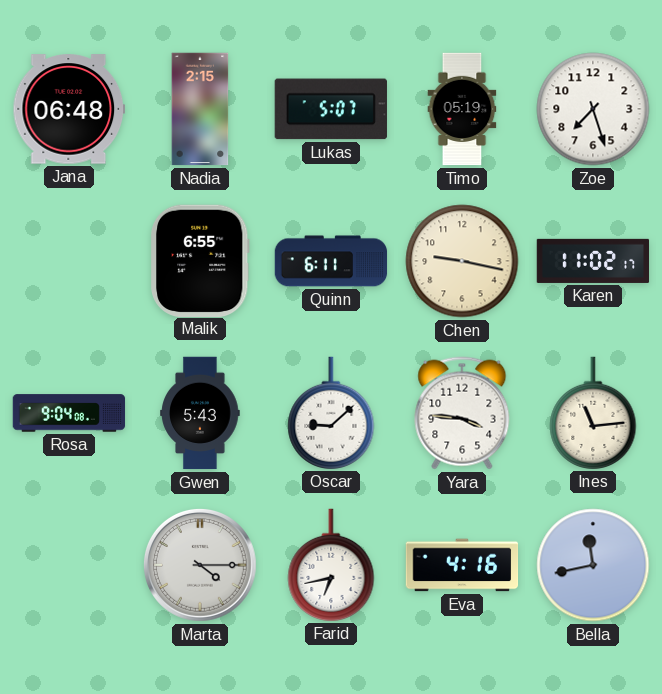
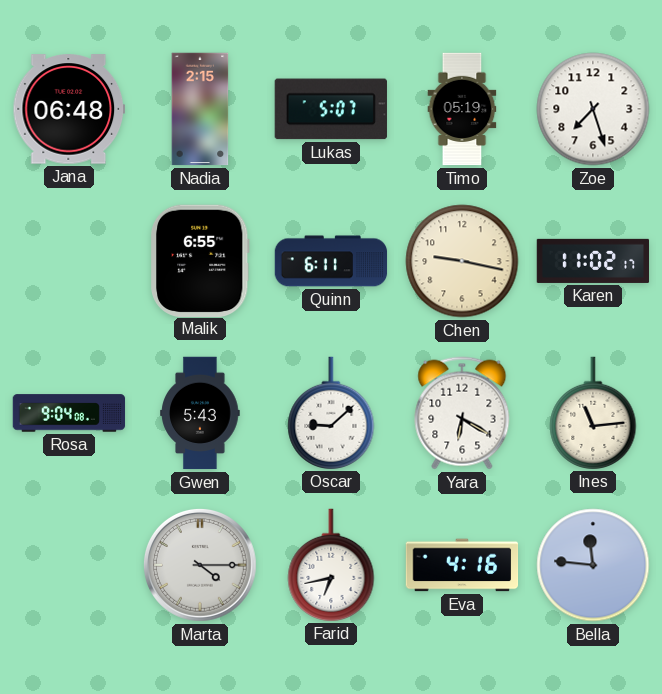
Yara: 3:46 -> 6:20
Bella: 11:43 -> 11:46
